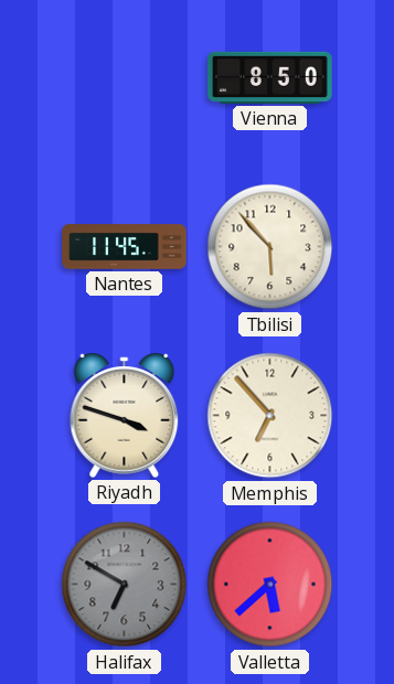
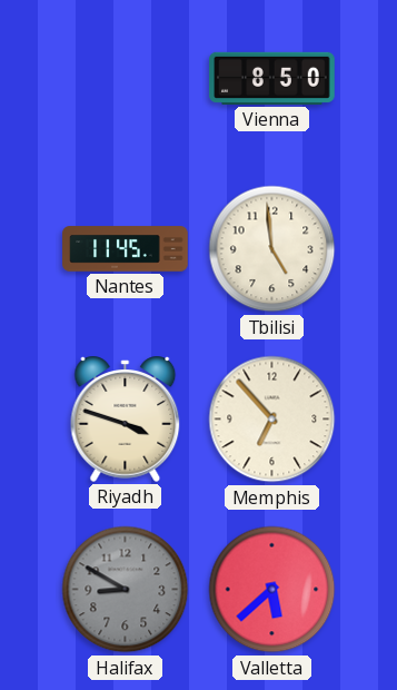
Tbilisi: 5:53 -> 4:59
Halifax: 6:50 -> 8:50
